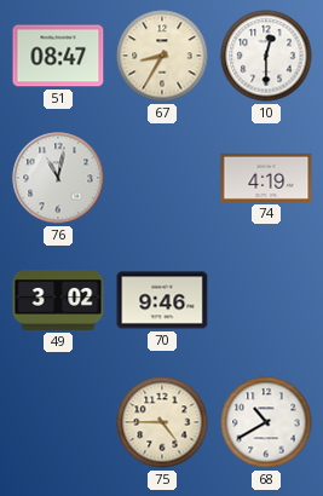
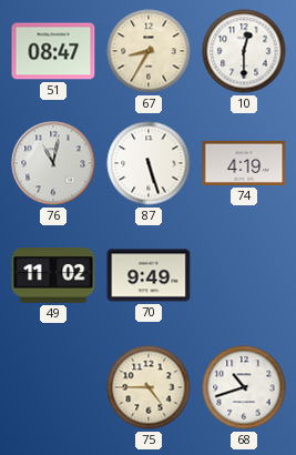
87: none -> 5:27
49: 3:02 -> 11:02
70: 9:46 -> 9:49
68: 10:40 -> 10:42
